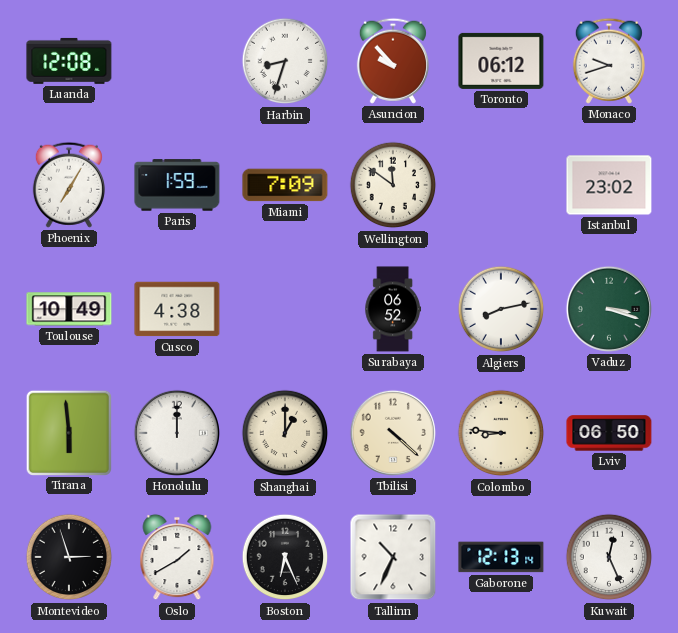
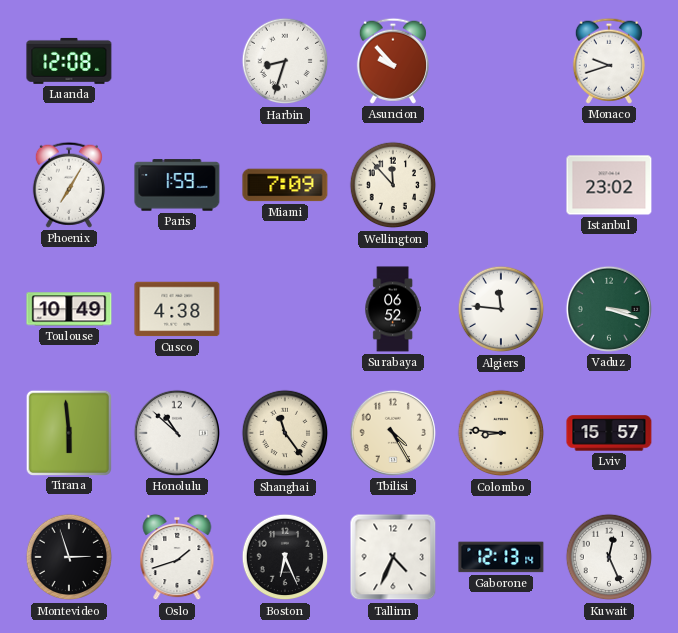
Toronto: 06:12 -> none
Wellington: 11:51 -> 11:53
Algiers: 8:13 -> 11:46
Honolulu: 12:00 -> 10:52
Shanghai: 1:00 -> 11:24
Tbilisi: 4:22 -> 4:25
Lviv: 06:50 -> 15:57
Oslo: 1:40 -> 1:42
Tallinn: 10:34 -> 4:34
